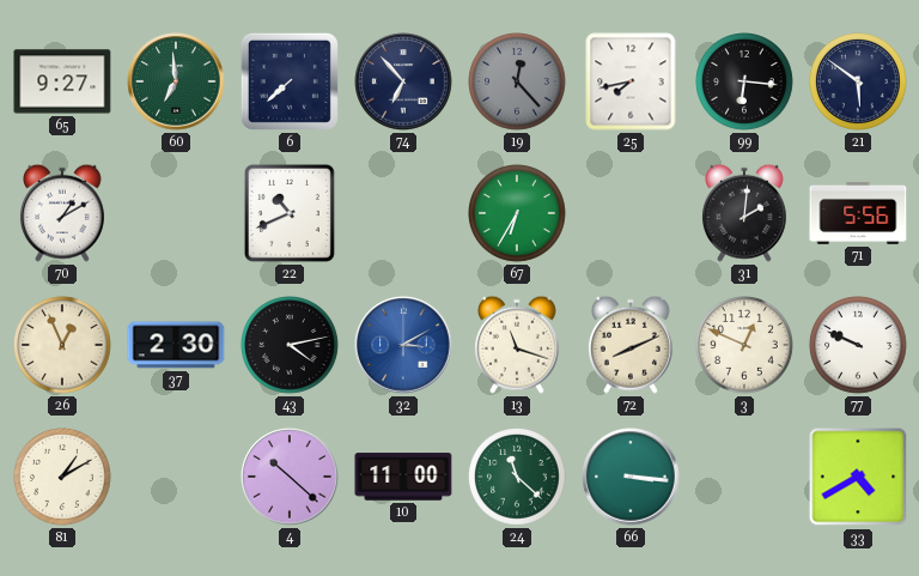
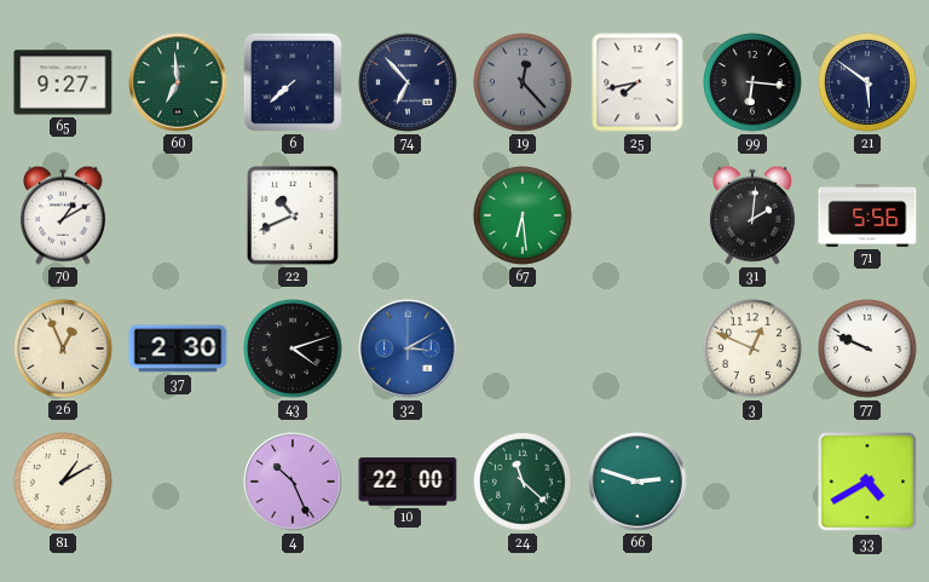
67: 6:35 -> 6:29
43: 4:13 -> 4:12
13: 11:18 -> none
72: 8:11 -> none
4: 10:22 -> 10:26
10: 11:00 -> 22:00
66: 3:16 -> 2:48
